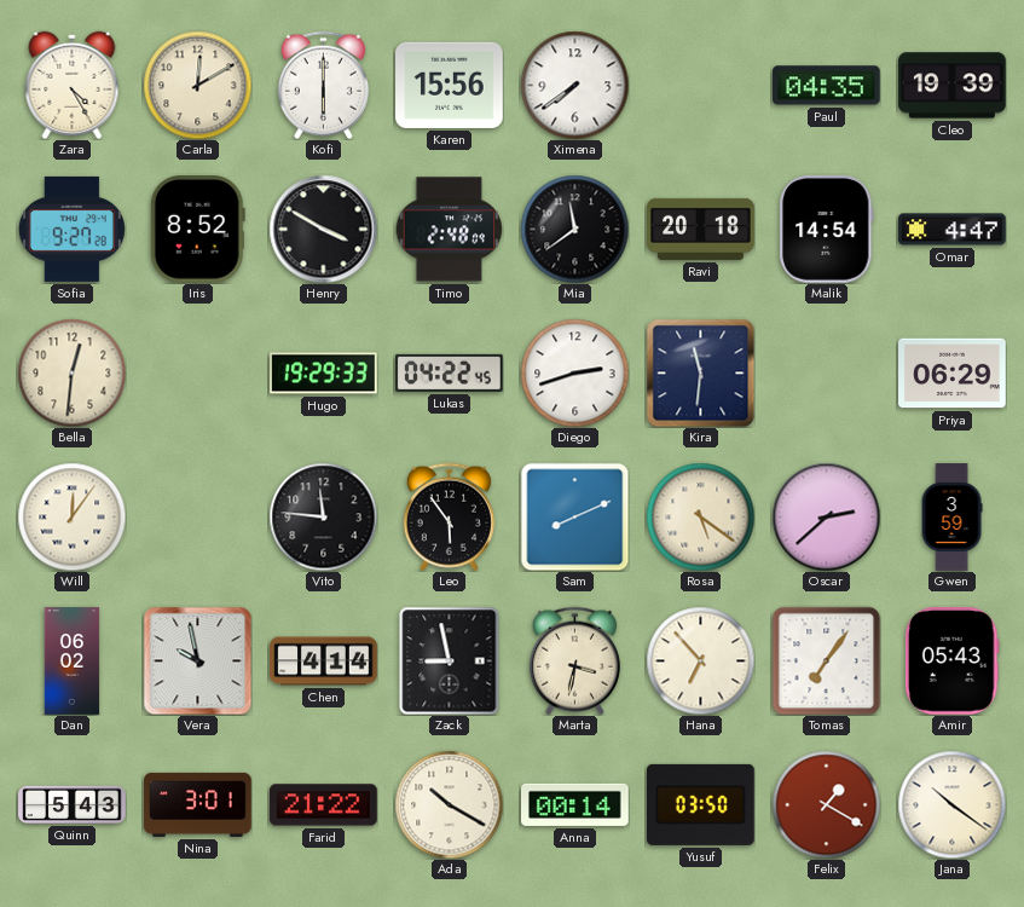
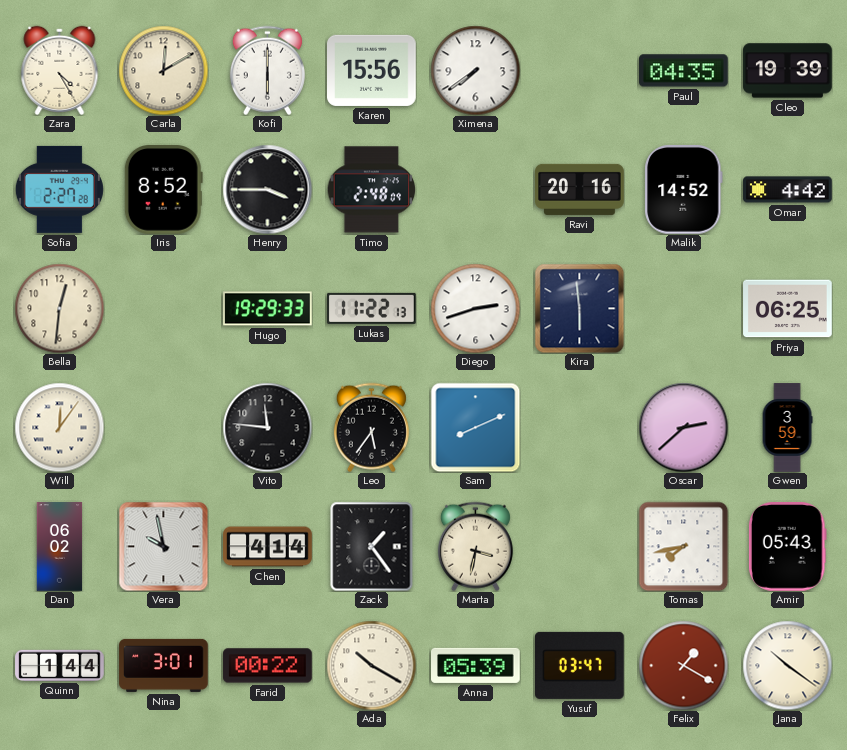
Sofia: 9:27 -> 2:27
Henry: 3:50 -> 3:45
Mia: 11:39 -> none
Ravi: 20:18 -> 20:16
Malik: 14:54 -> 14:52
Omar: 4:47 -> 4:42
Lukas: 04:22 -> 11:22
Kira: 11:31 -> 5:59
Priya: 06:29 -> 06:25
Leo: 5:54 -> 5:36
Rosa: 5:21 -> none
Zack: 8:58 -> 1:24
Hana: 6:53 -> none
Tomas: 7:06 -> 7:43
Quinn: 5:43 -> 1:44
Farid: 21:22 -> 00:22
Anna: 00:14 -> 05:39
Yusuf: 03:50 -> 03:47
